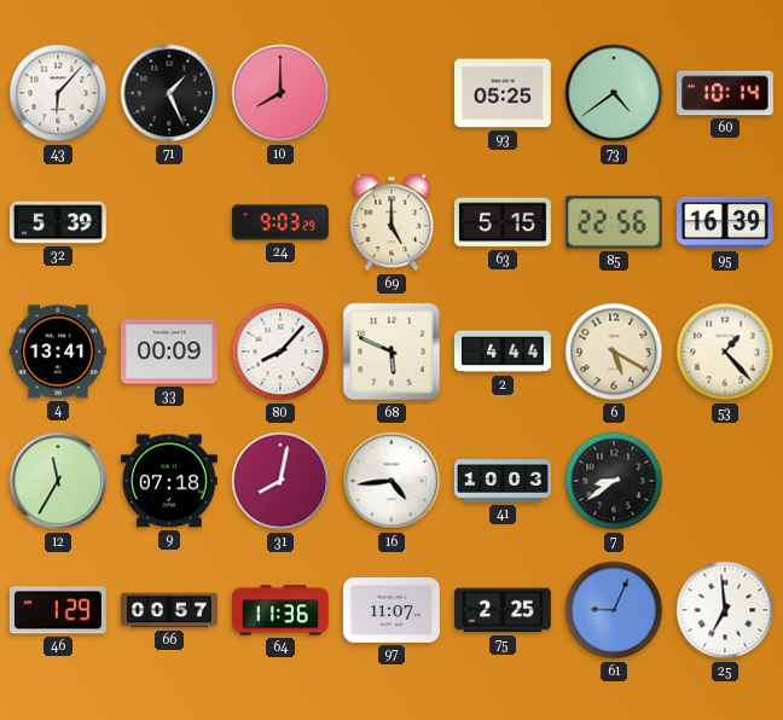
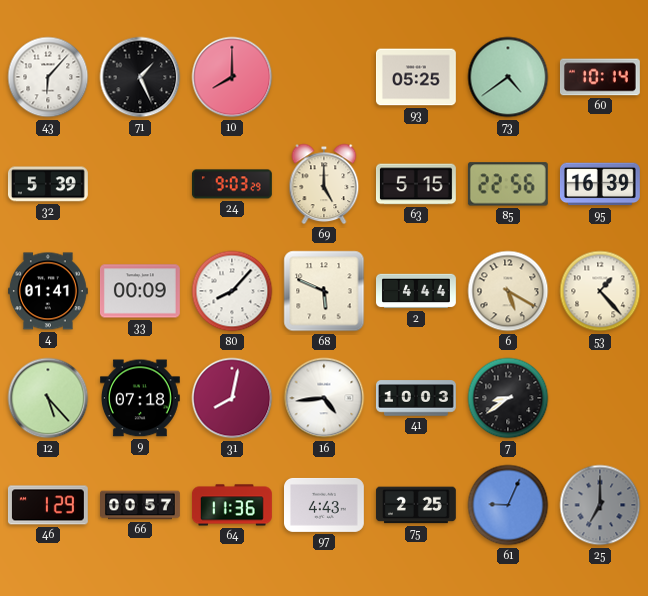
4: 13:41 -> 01:41
12: 11:35 -> 5:23
97: 11:07 -> 4:43
25: 6:59 -> 7:00
25 dial: white -> grey
